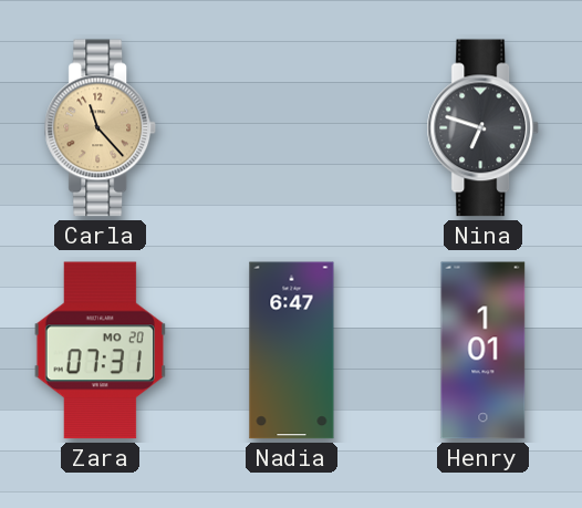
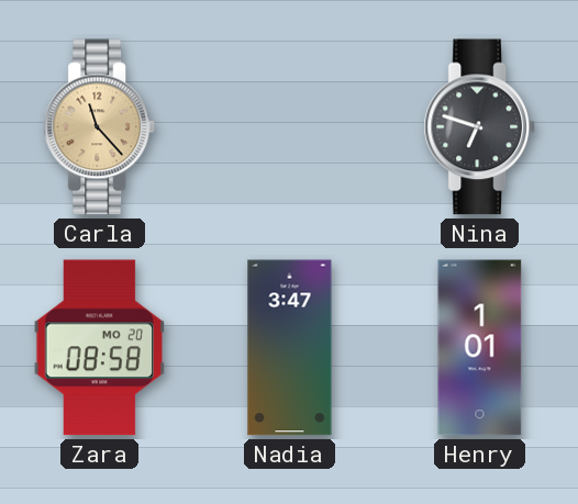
Zara: 07:31 -> 08:58
Nadia: 6:47 -> 3:47
